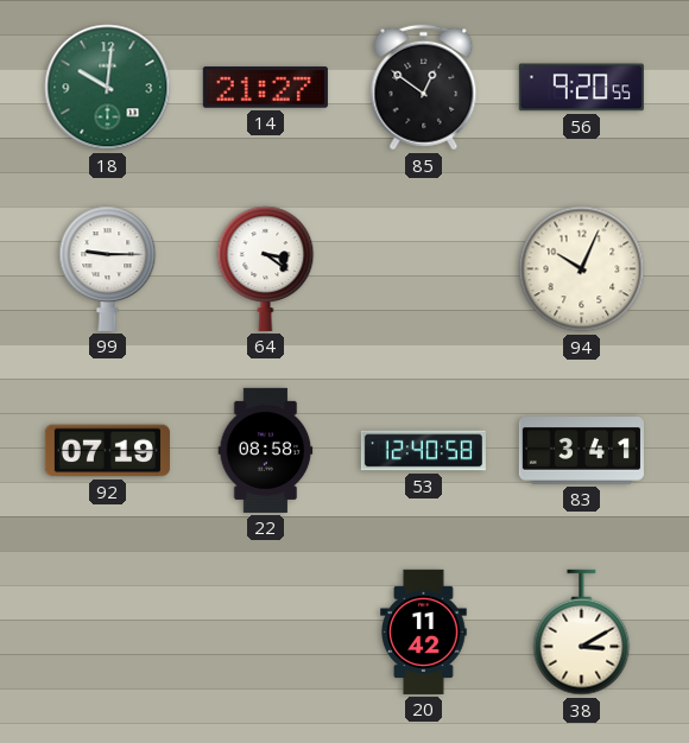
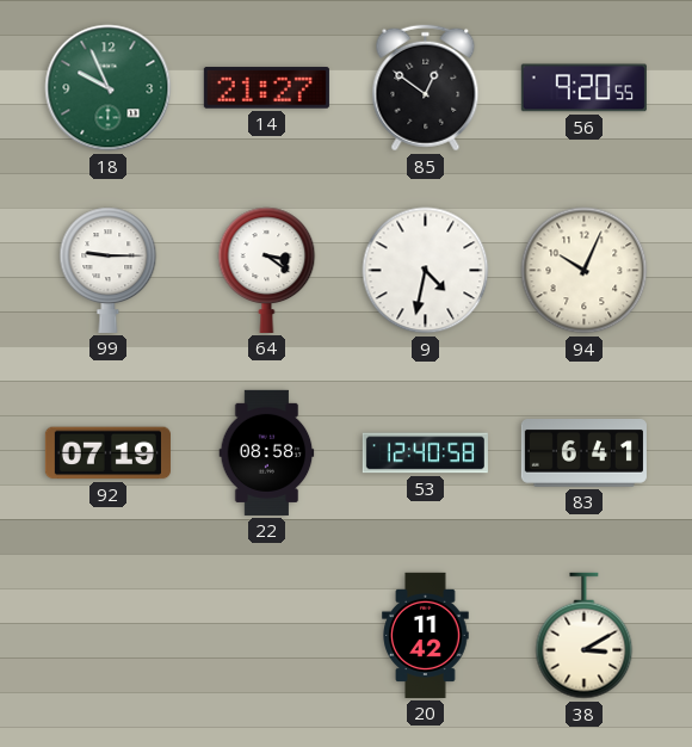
18: 10:01 -> 9:56
9: none -> 4:32
83: 3:41 -> 6:41
